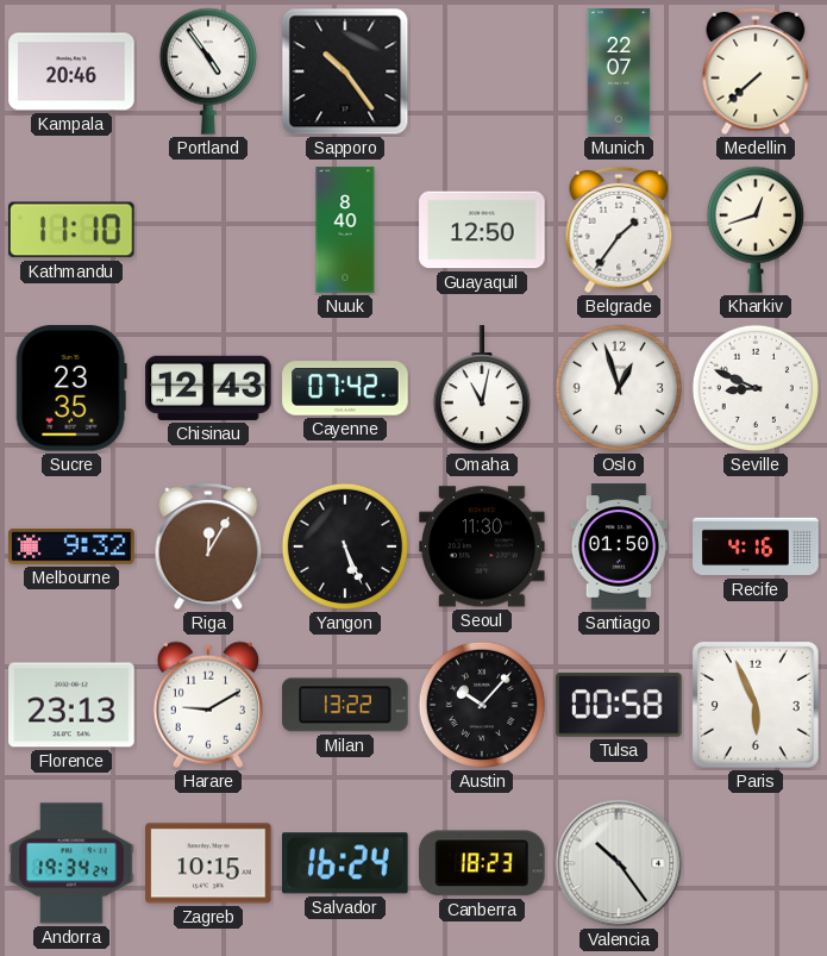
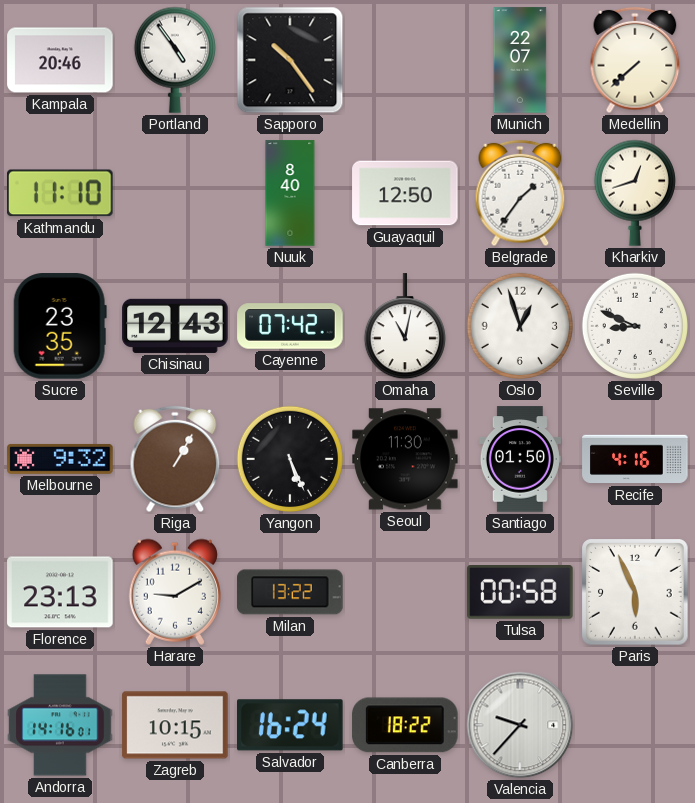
Riga: 12:05 -> 1:05
Austin: 10:07 -> none
Andorra: 19:34 -> 14:16
Canberra: 18:23 -> 18:22
Valencia: 10:24 -> 9:37
